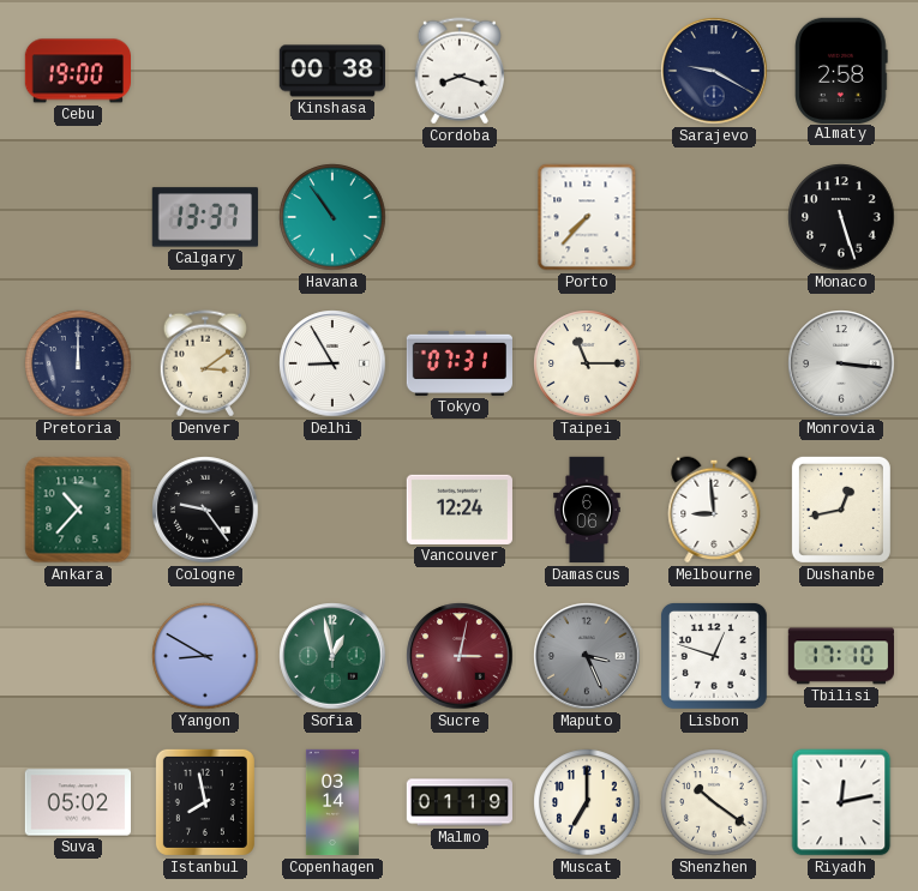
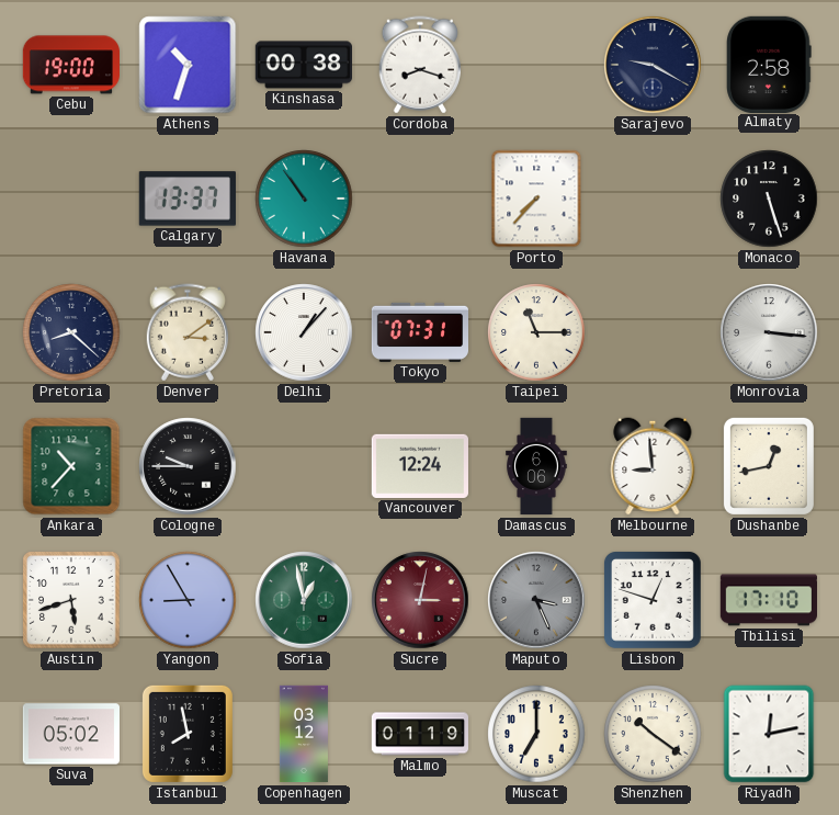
Athens: none -> 10:33
Pretoria: 12:00 -> 8:22
Delhi: 8:55 -> 1:07
Cologne: 9:24 -> 9:45
Austin: none -> 5:42
Yangon: 8:50 -> 8:55
Copenhagen: 03:14 -> 03:12
